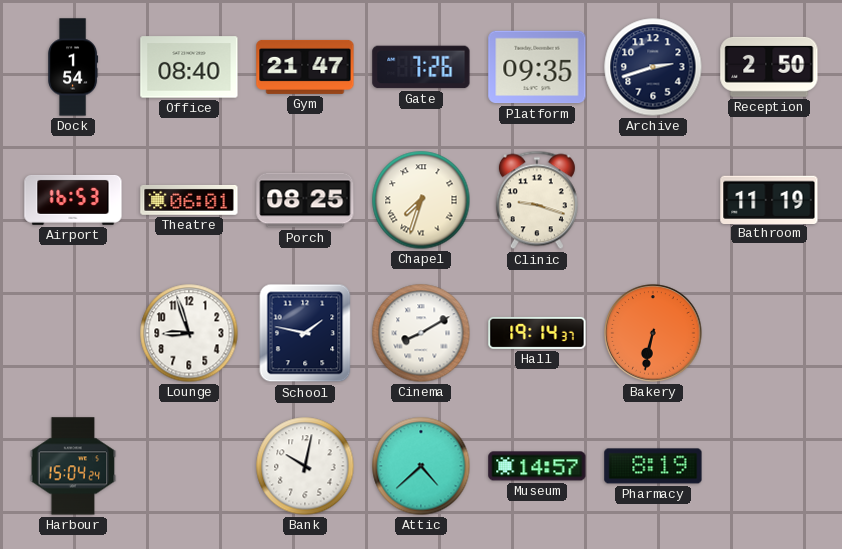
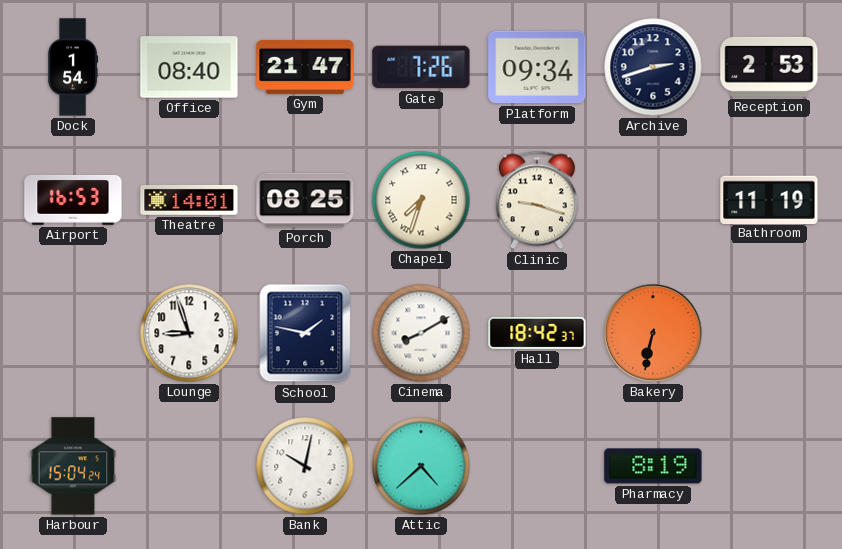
Platform: 09:35 -> 09:34
Reception: 2:50 -> 2:53
Theatre: 06:01 -> 14:01
Hall: 19:14 -> 18:42
Museum: 14:57 -> none
